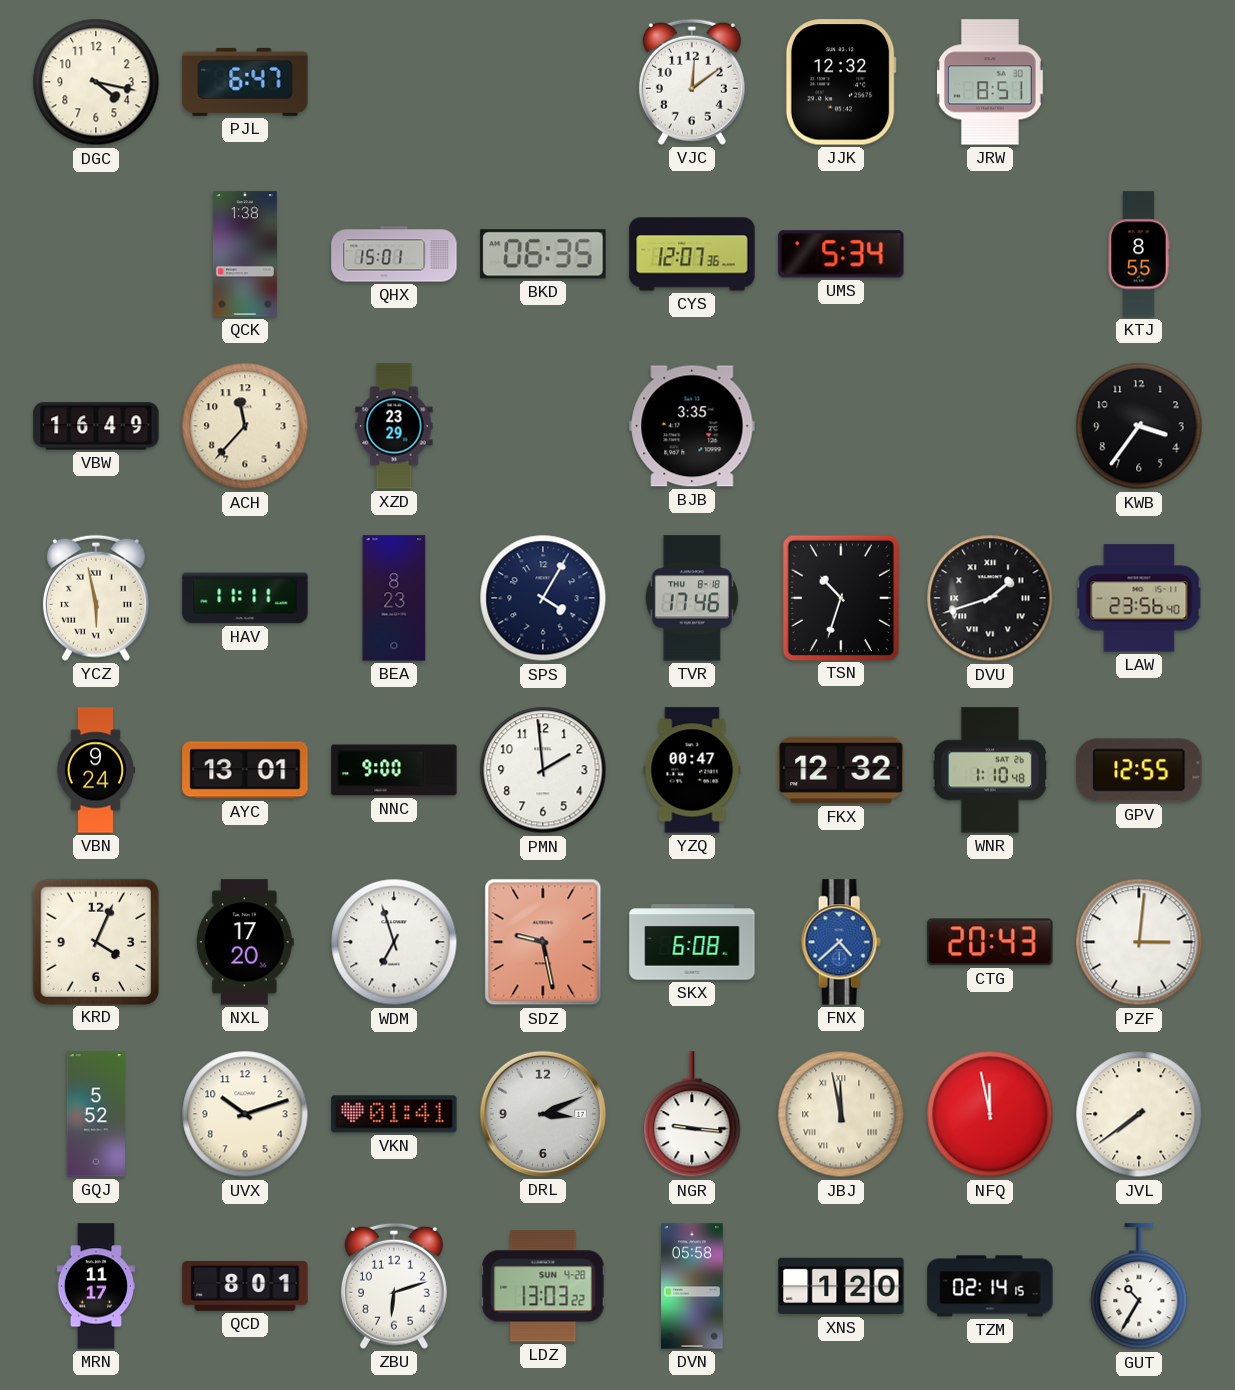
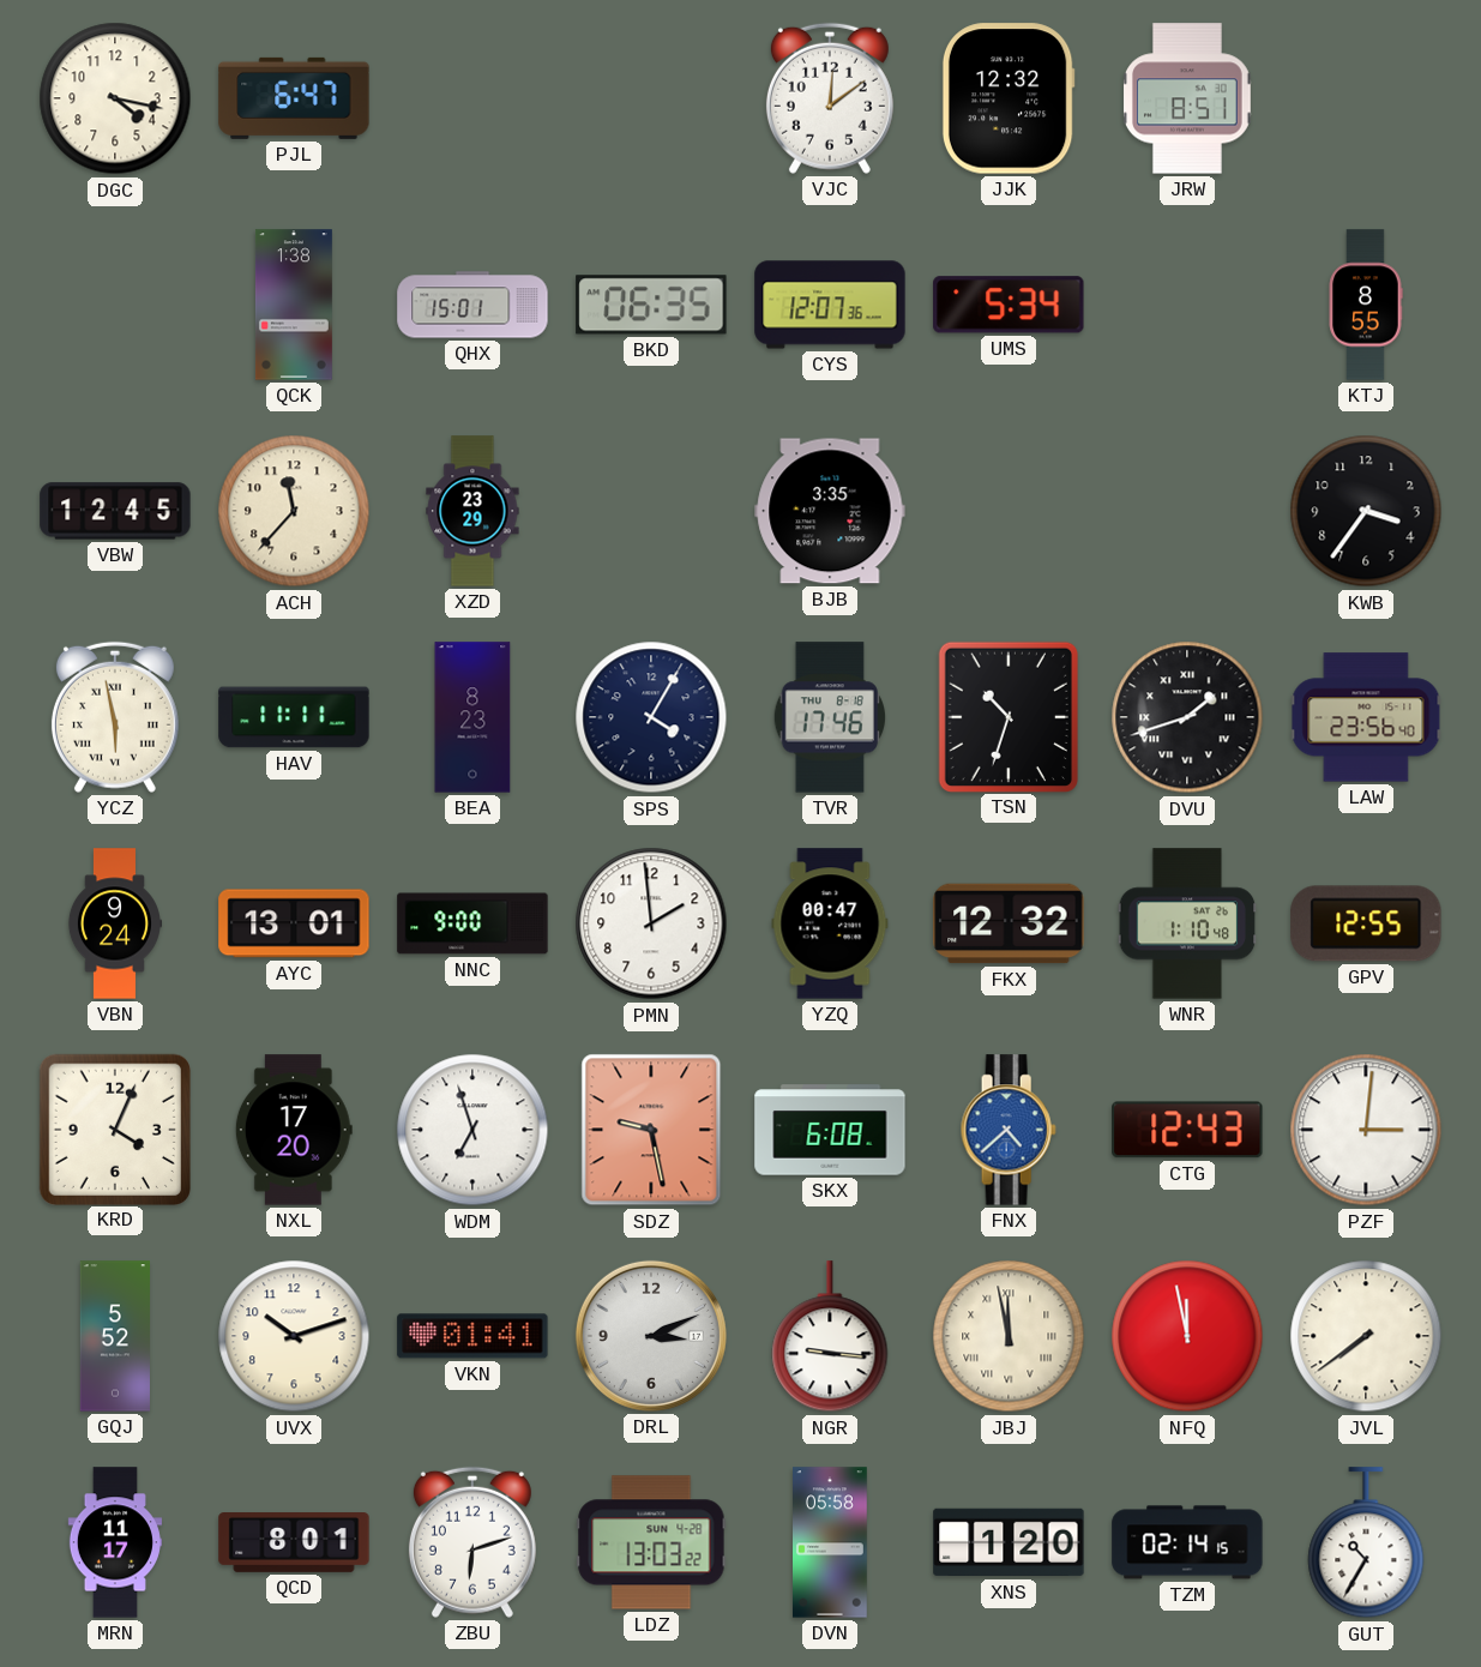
VBW: 16:49 -> 12:45
CTG: 20:43 -> 12:43
